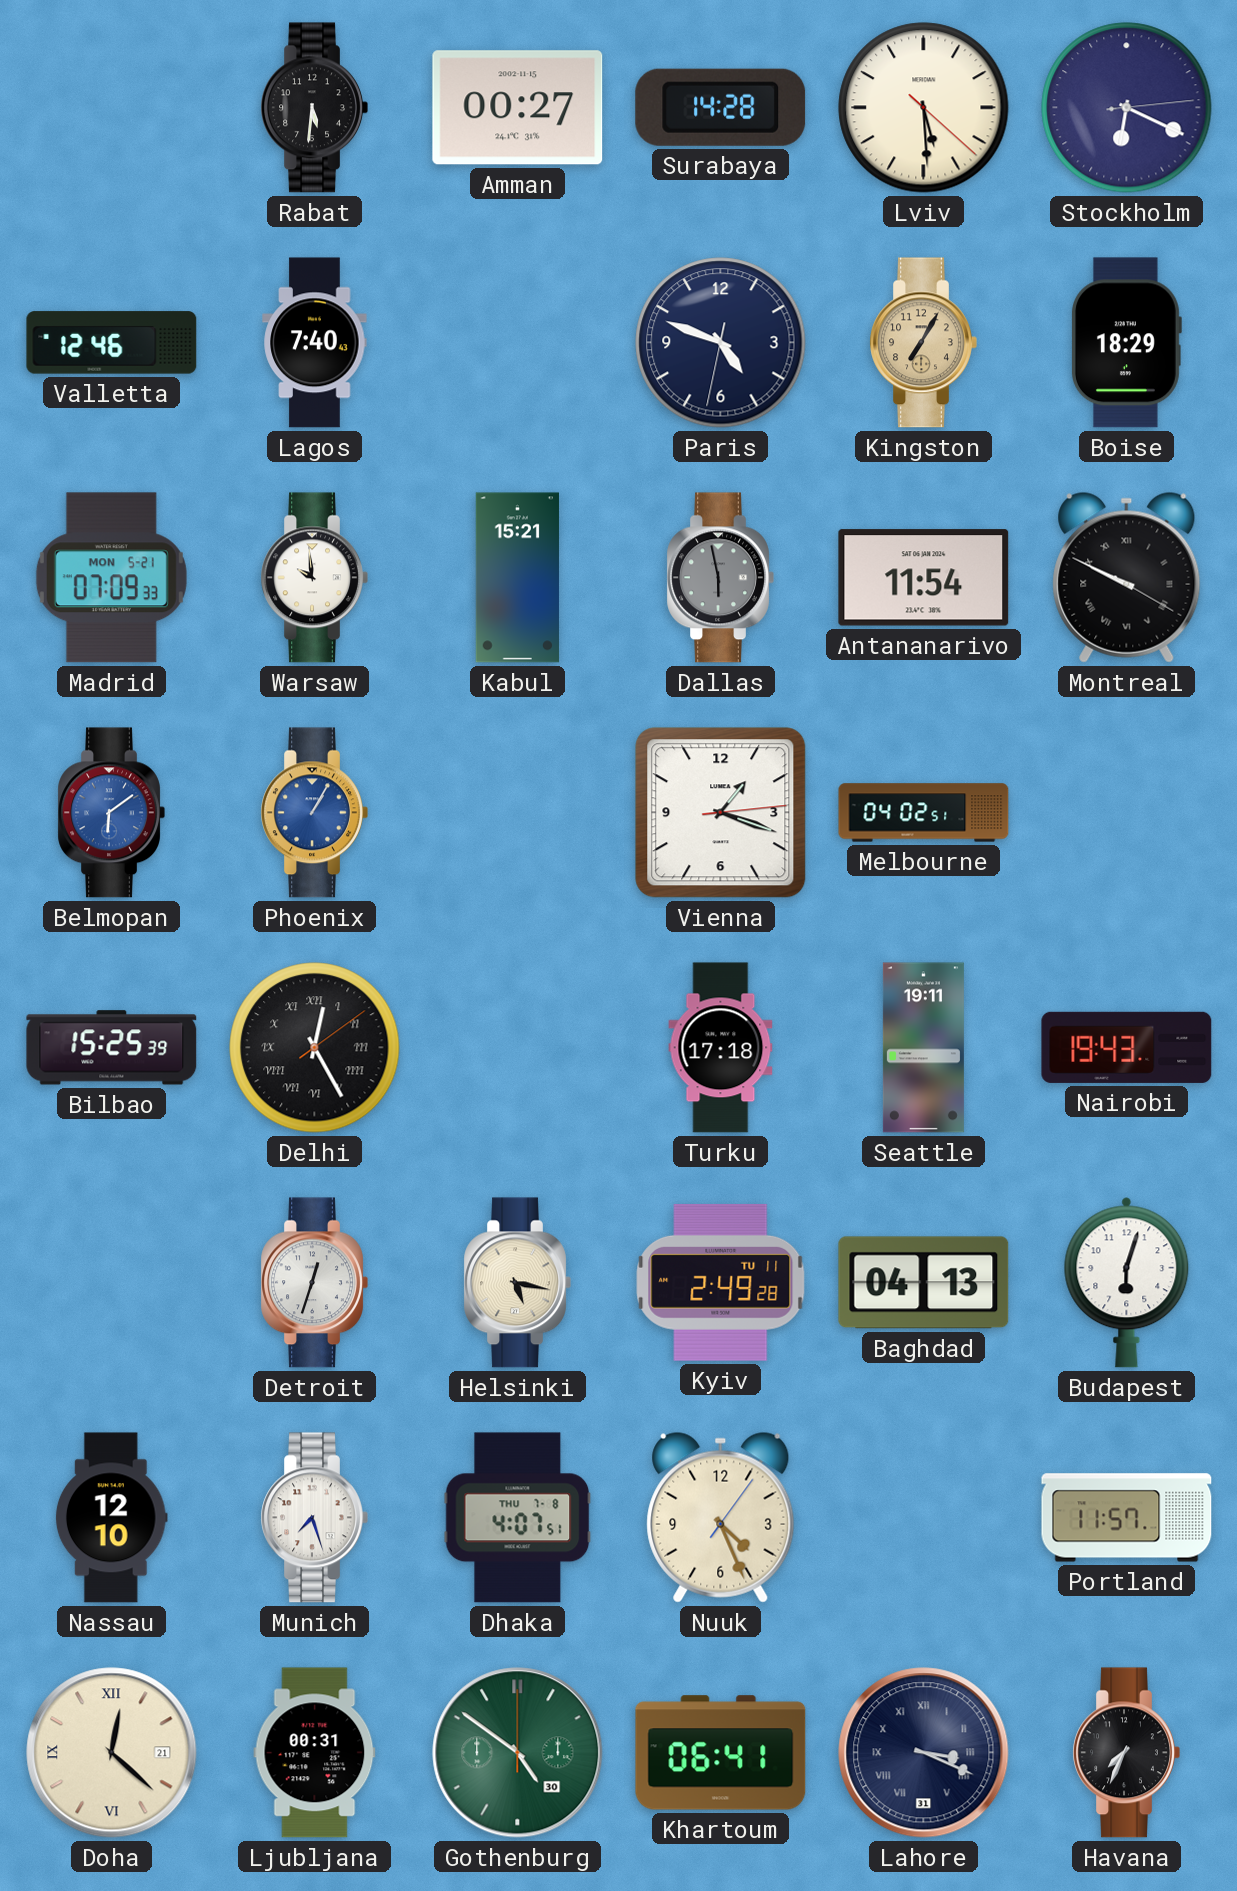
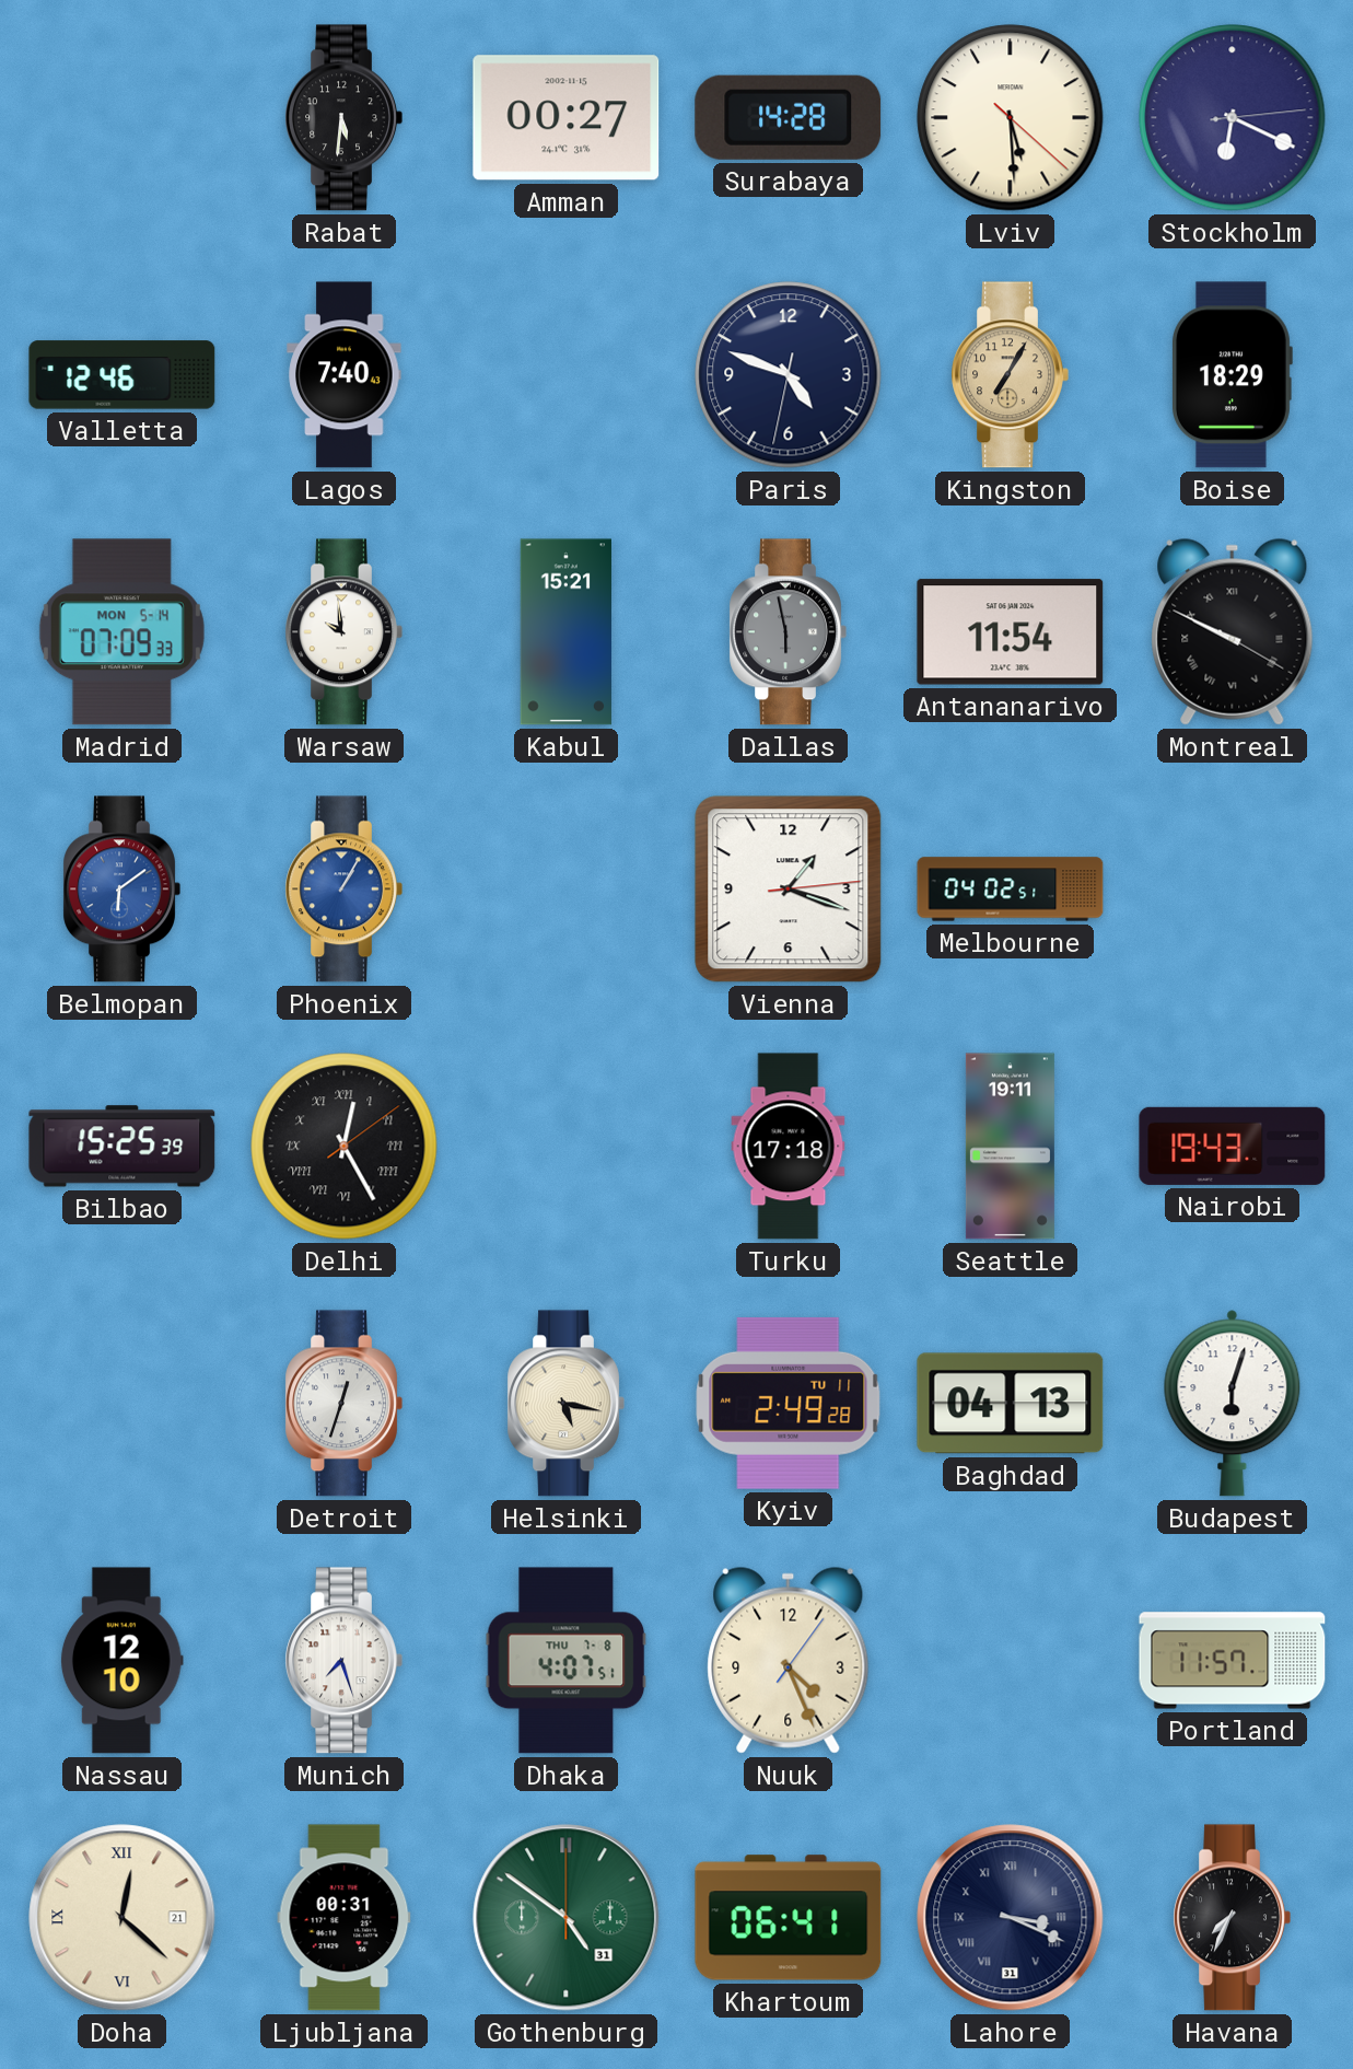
Madrid date: MON 5-21 -> MON 5-14
Gothenburg date: 30 -> 31
